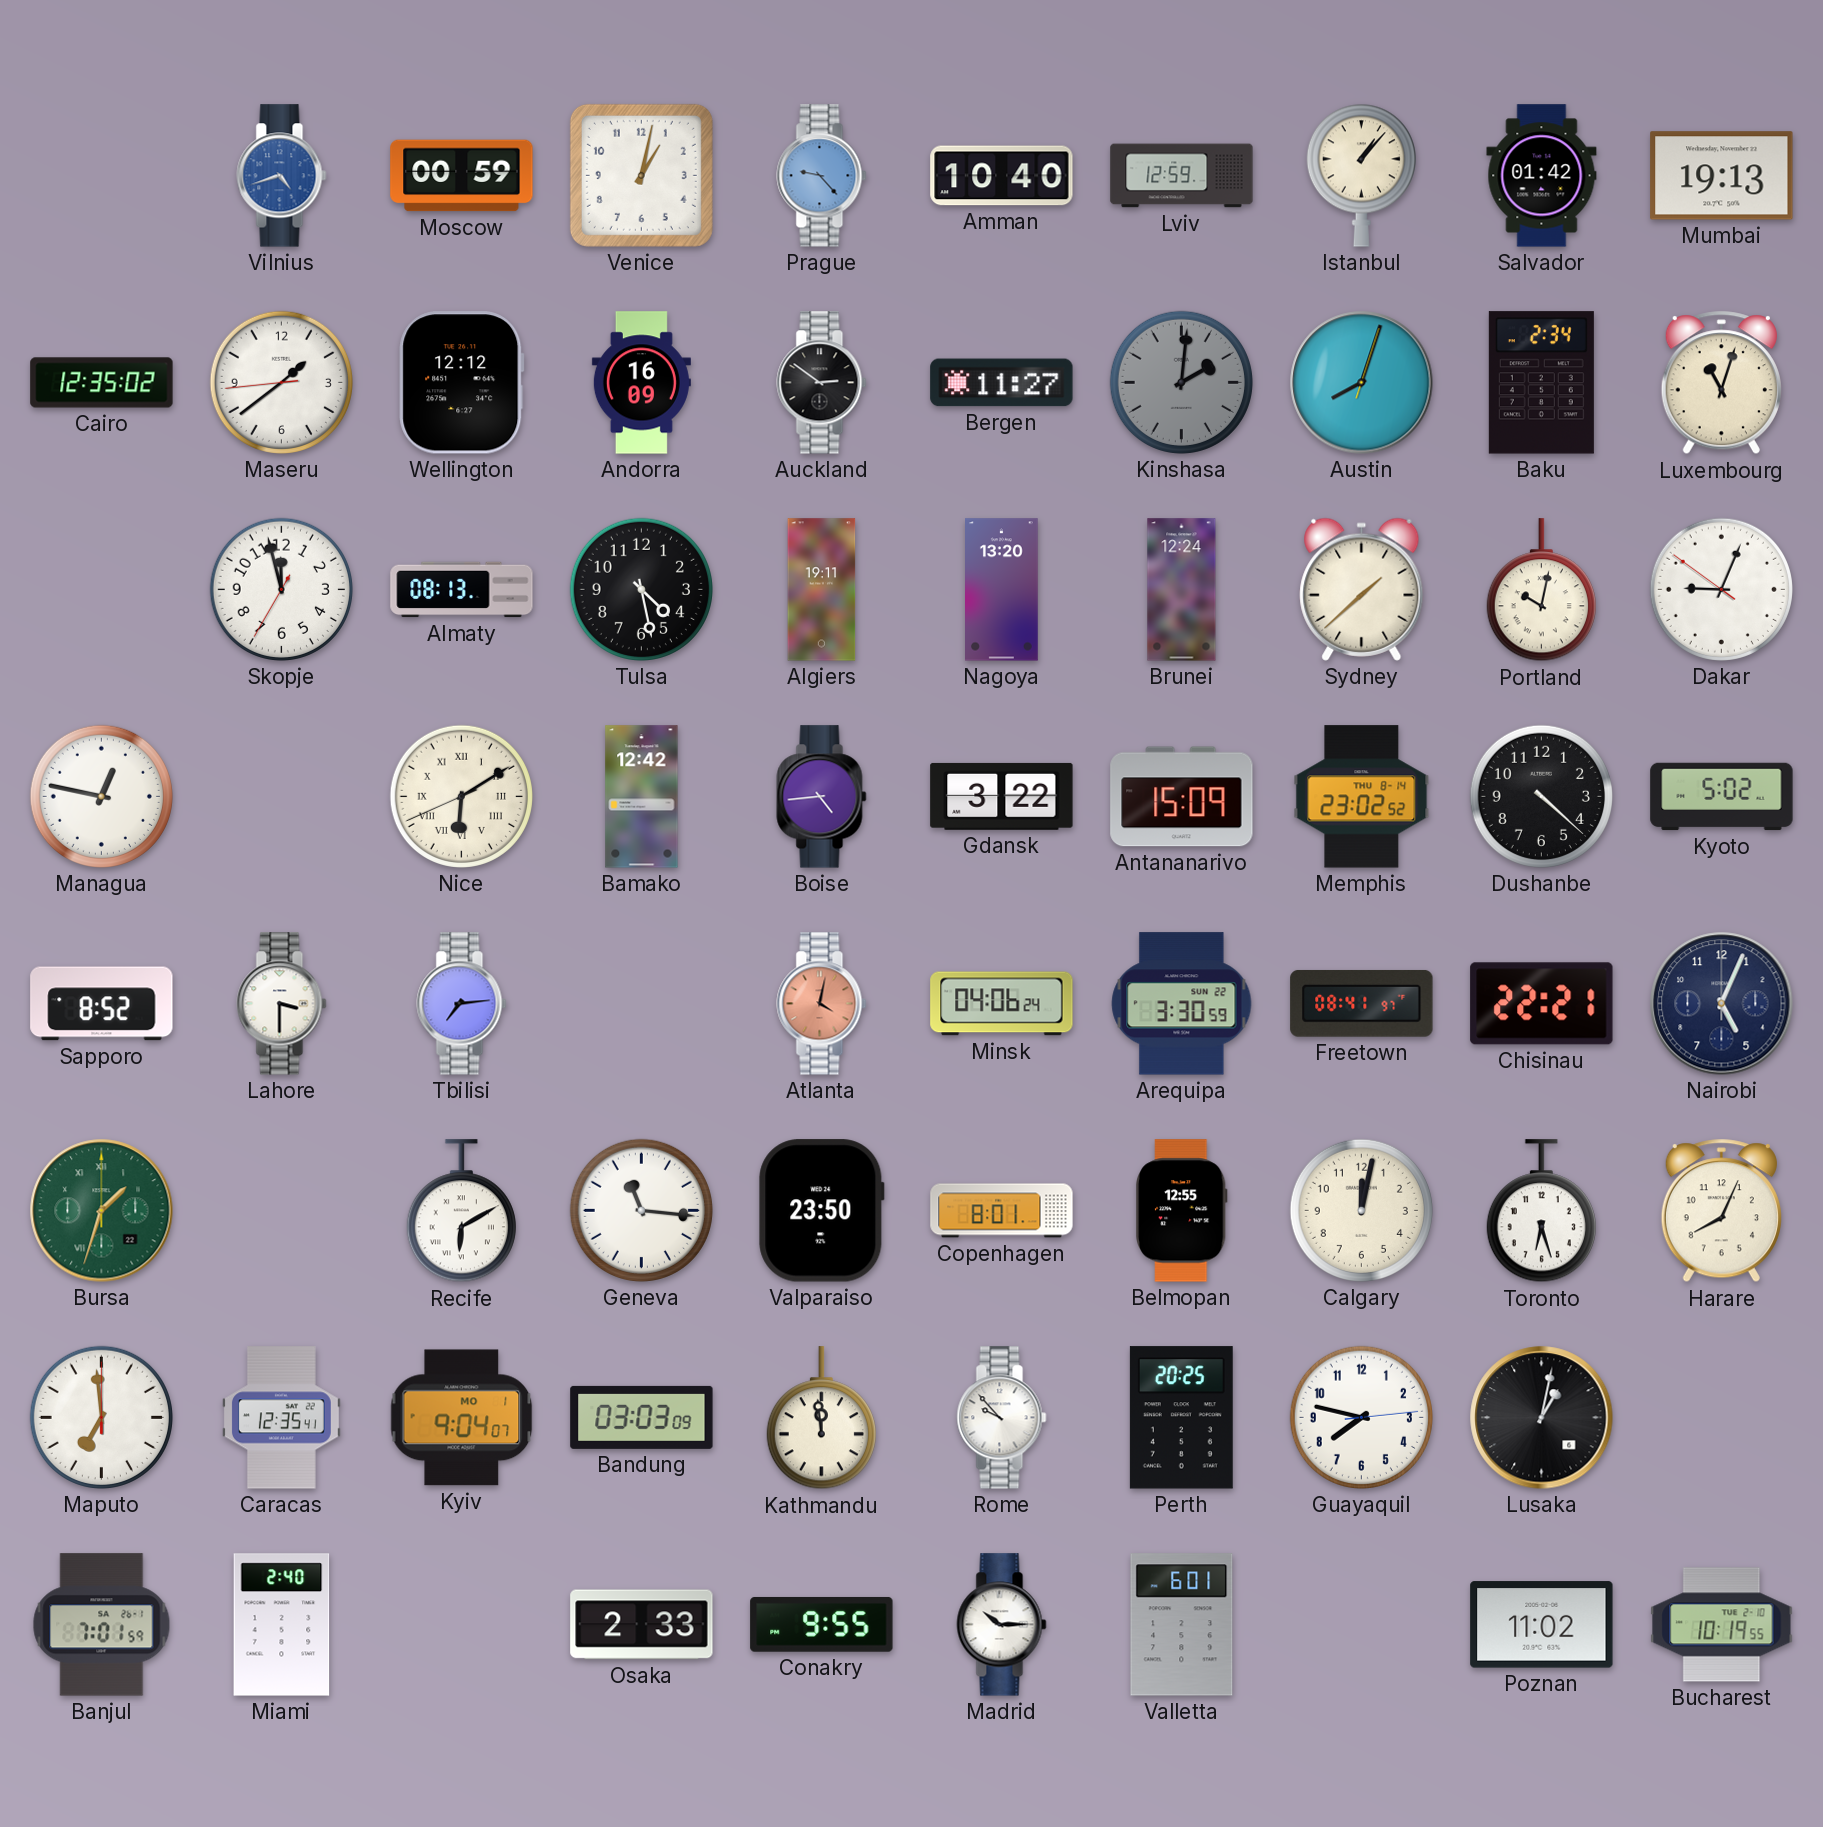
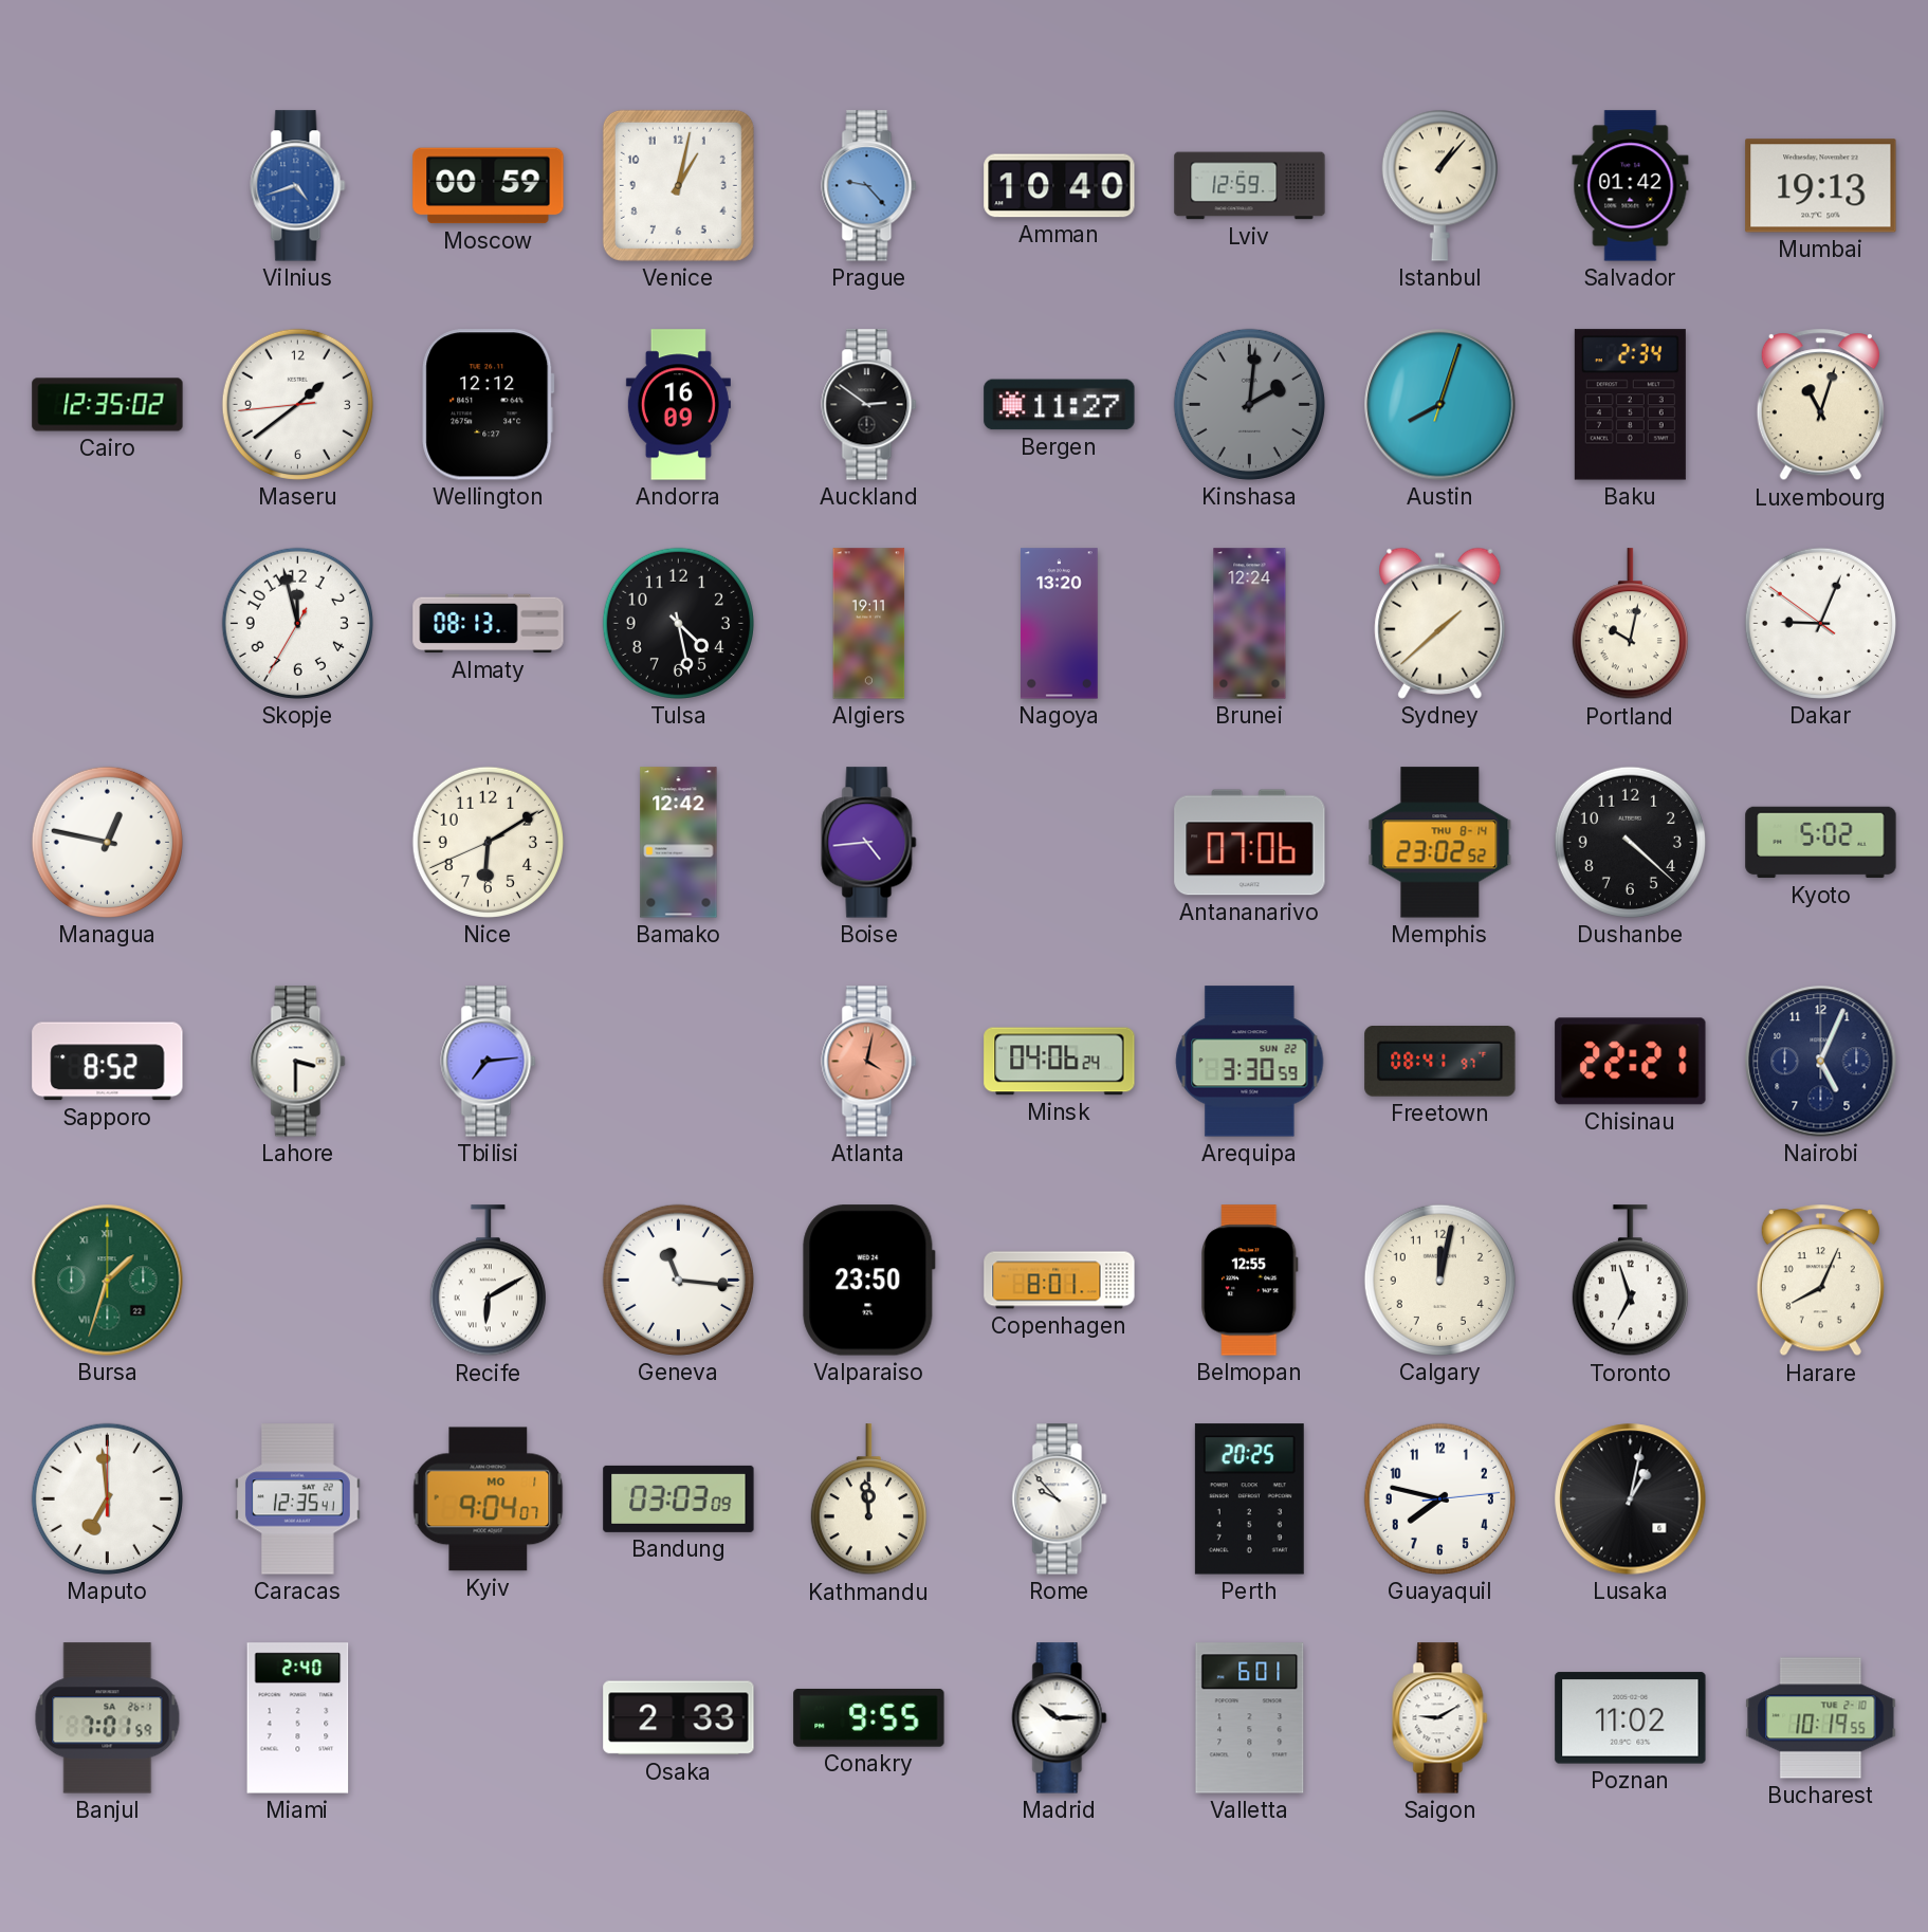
Nice numerals: Roman -> Arabic
Gdansk: 3:22 -> none
Antananarivo: 15:09 -> 07:06
Toronto: 6:27 -> 6:57
Saigon: none -> 9:10
